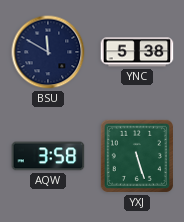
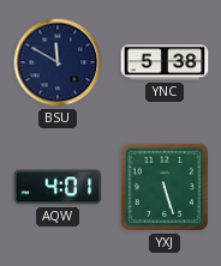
AQW: 3:58 -> 4:01
